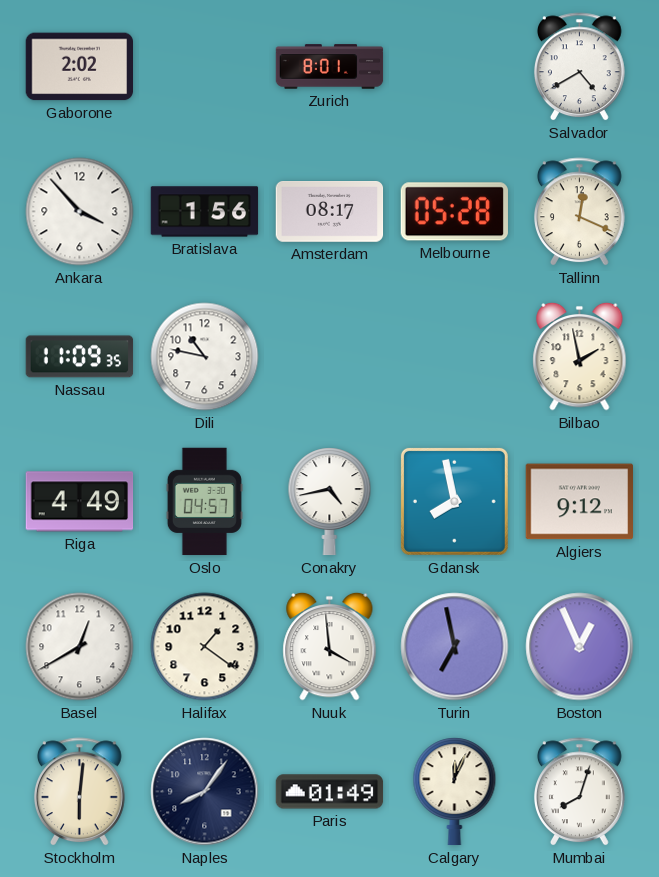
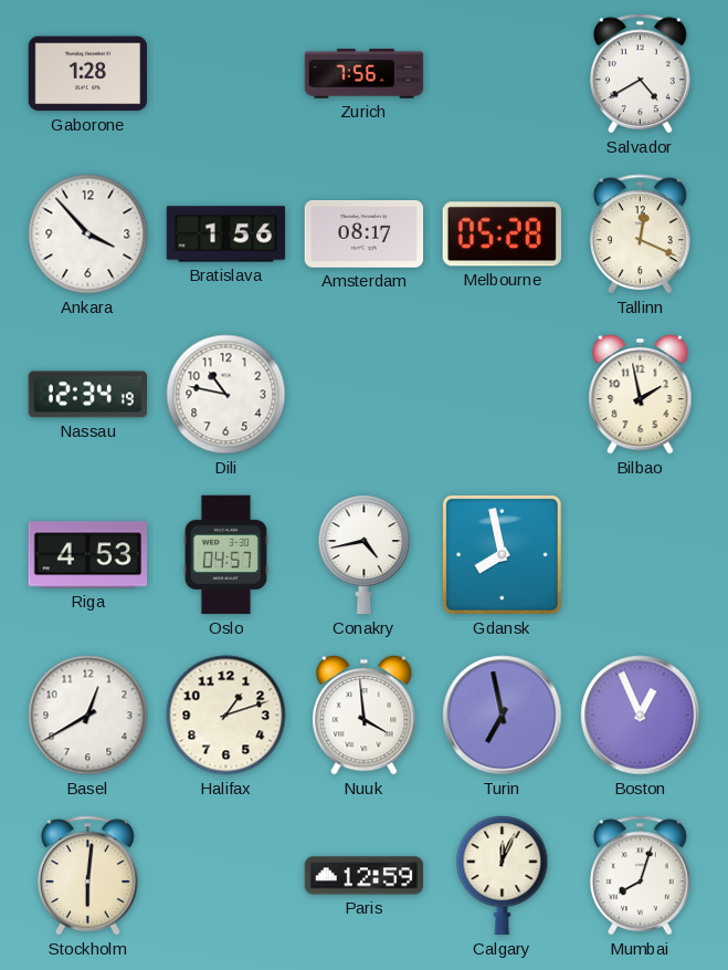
Gaborone: 2:02 -> 1:28
Zurich: 8:01 -> 7:56
Nassau: 11:09 -> 12:34
Riga: 4:49 -> 4:53
Algiers: 9:12 -> none
Halifax: 1:21 -> 1:12
Naples: 8:06 -> none
Paris: 01:49 -> 12:59
